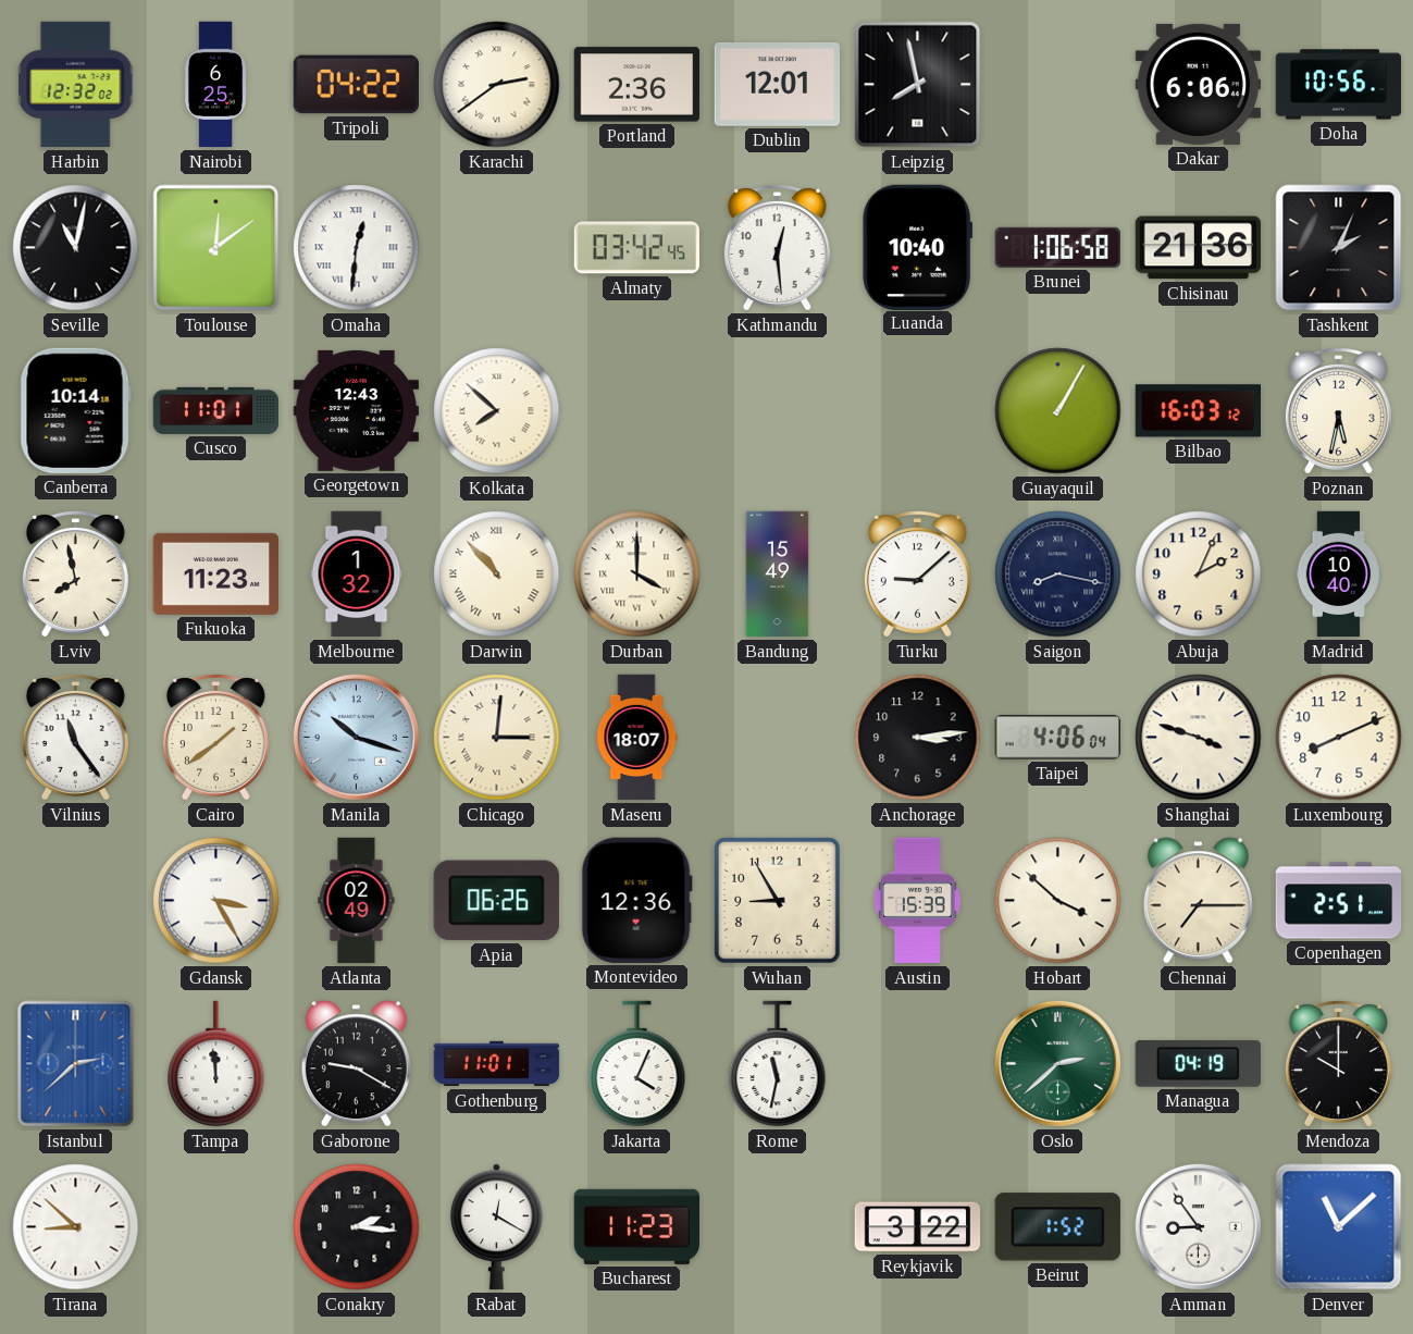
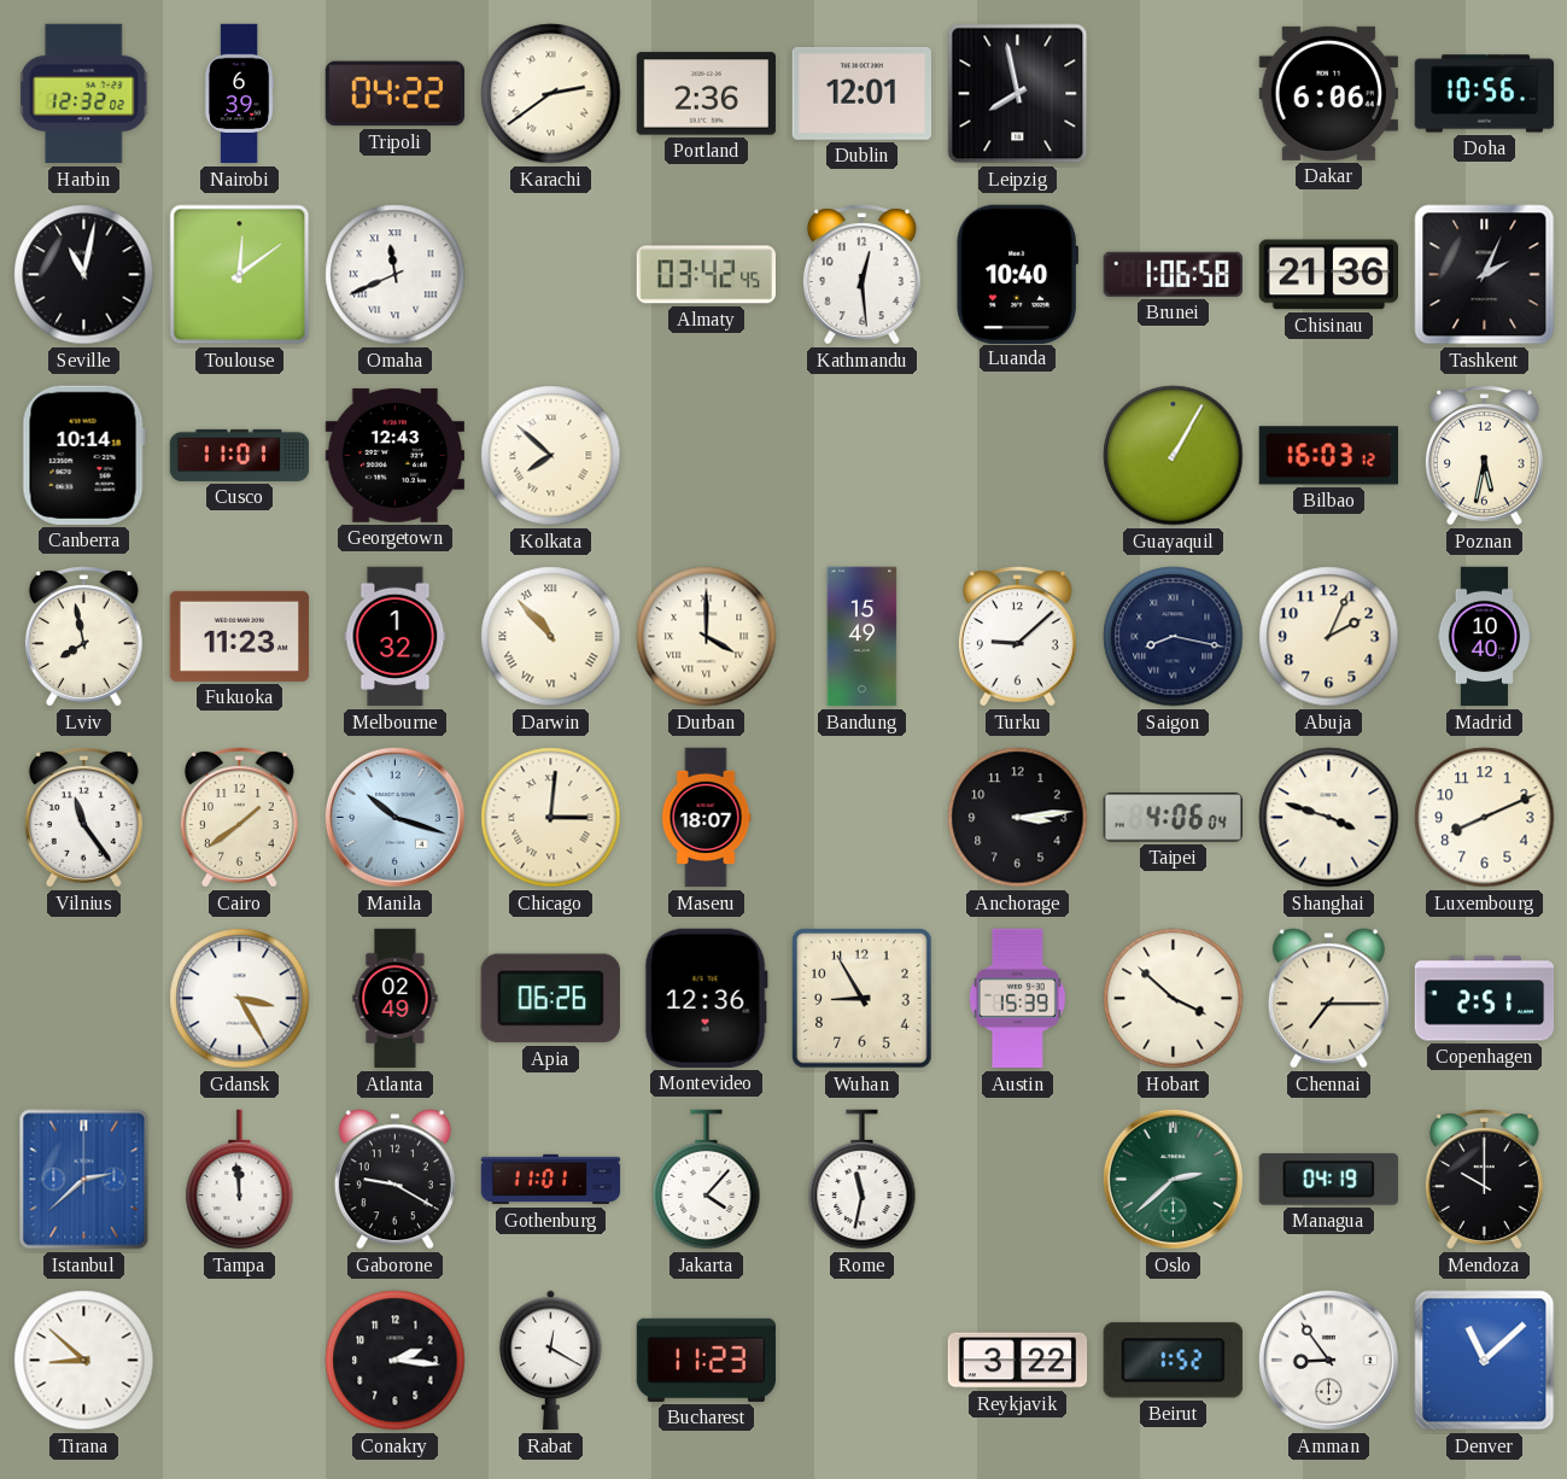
Nairobi: 6:25 -> 6:39
Omaha: 12:31 -> 11:41
Jakarta: 4:04 -> 4:07
